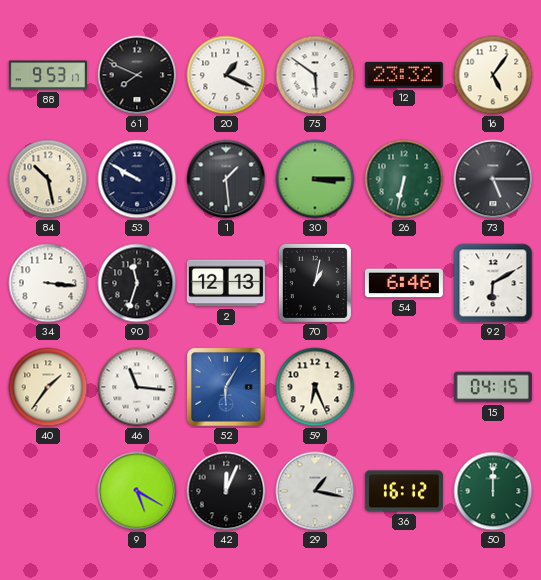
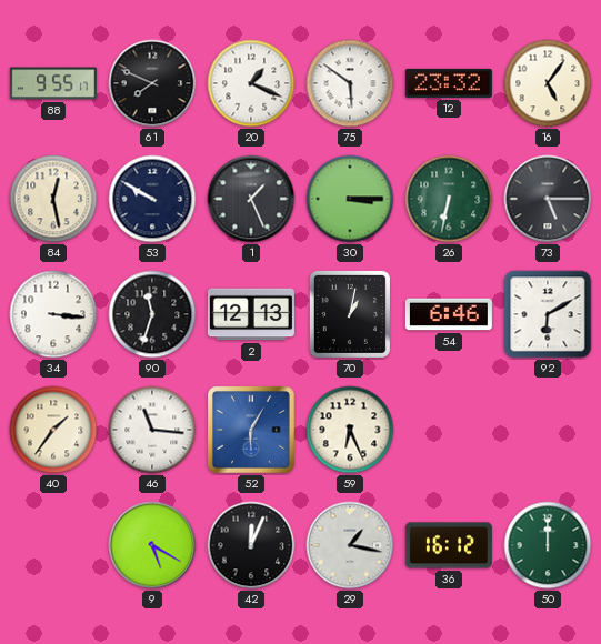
88: 9:53 -> 9:55
84: 10:28 -> 12:28
1: 1:29 -> 1:26
15: 04:15 -> none
